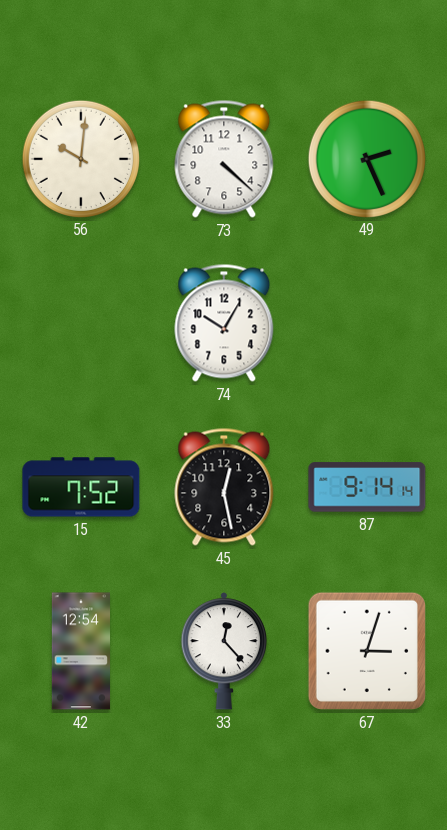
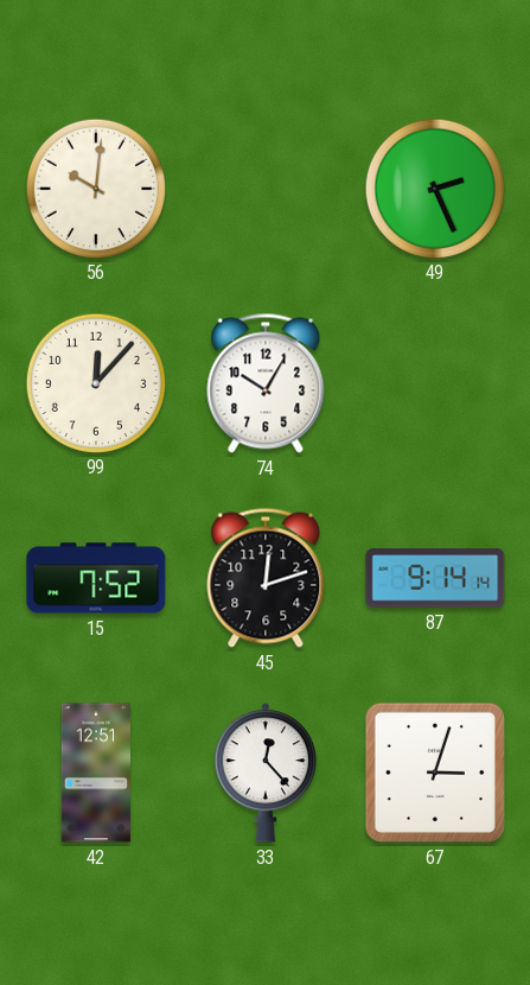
73: 4:22 -> none
99: none -> 12:07
45: 12:28 -> 12:12
42: 12:54 -> 12:51
